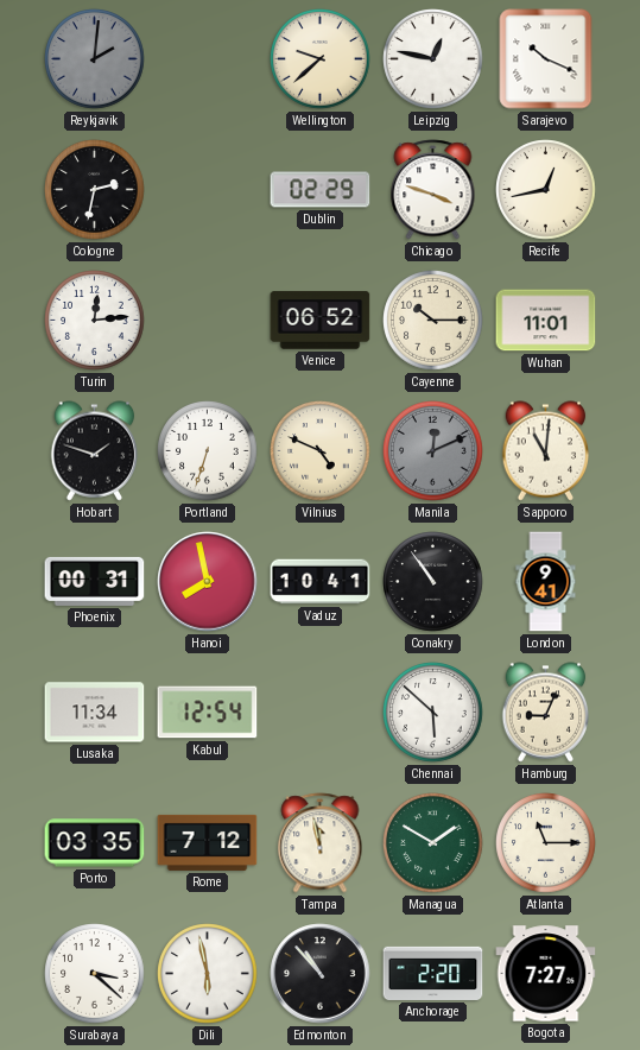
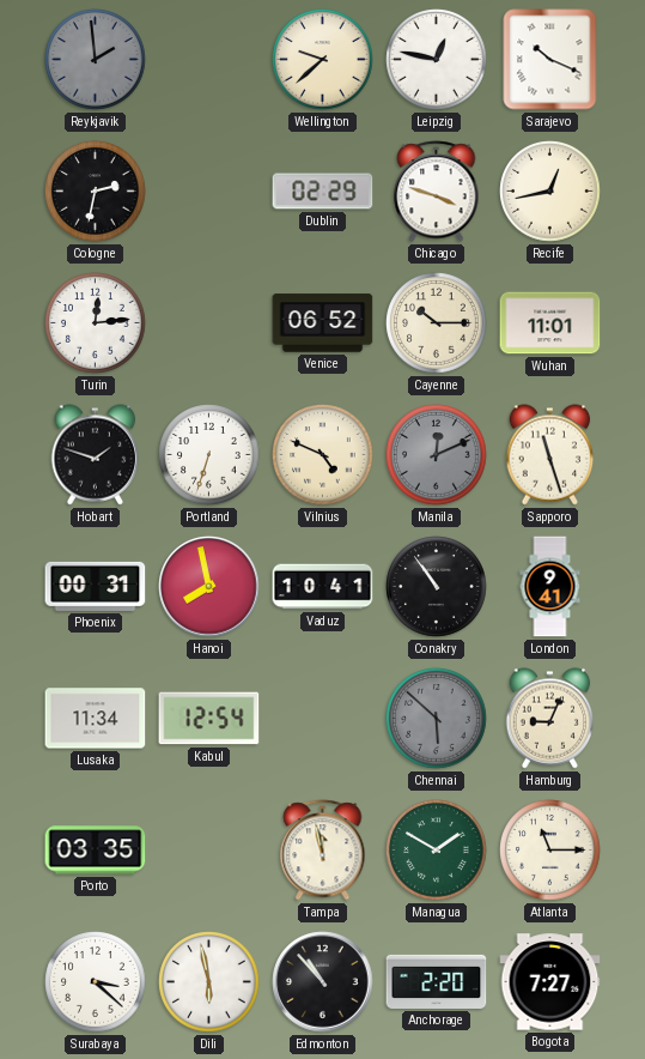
Reykjavik: 2:01 -> 1:59
Sapporo: 11:01 -> 11:27
Chennai dial: white -> grey
Rome: 7:12 -> none
